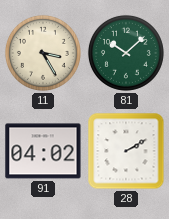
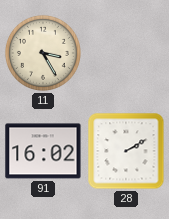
81: 10:08 -> none
91: 04:02 -> 16:02
